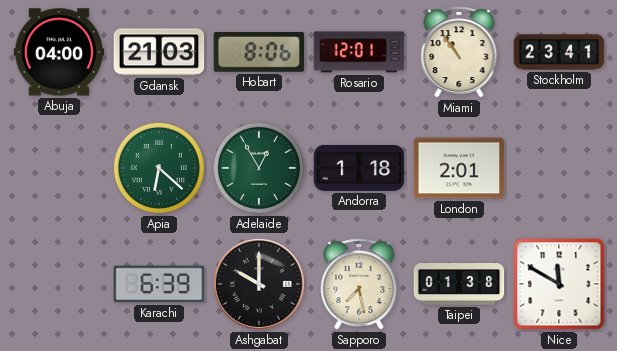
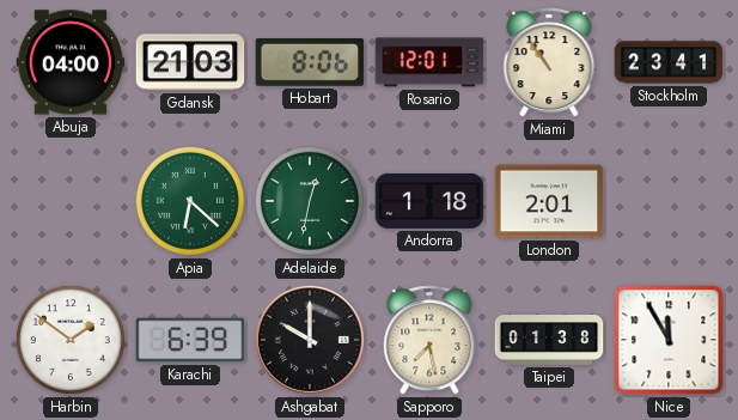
Adelaide: 12:55 -> 12:32
Harbin: none -> 1:51
Nice: 11:50 -> 11:55
